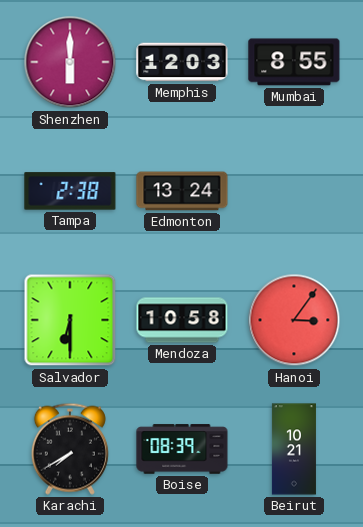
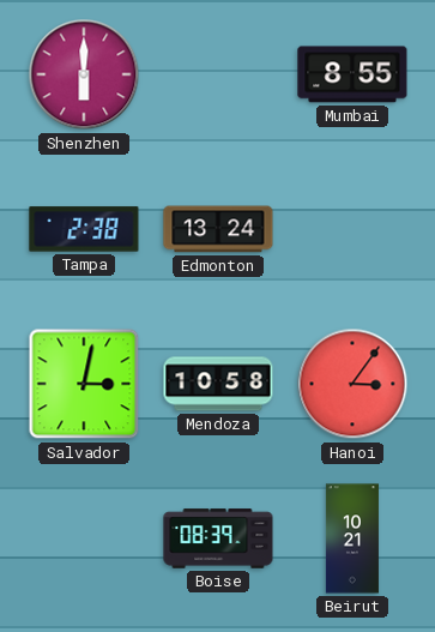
Memphis: 12:03 -> none
Salvador: 6:30 -> 3:02
Karachi: 7:40 -> none
